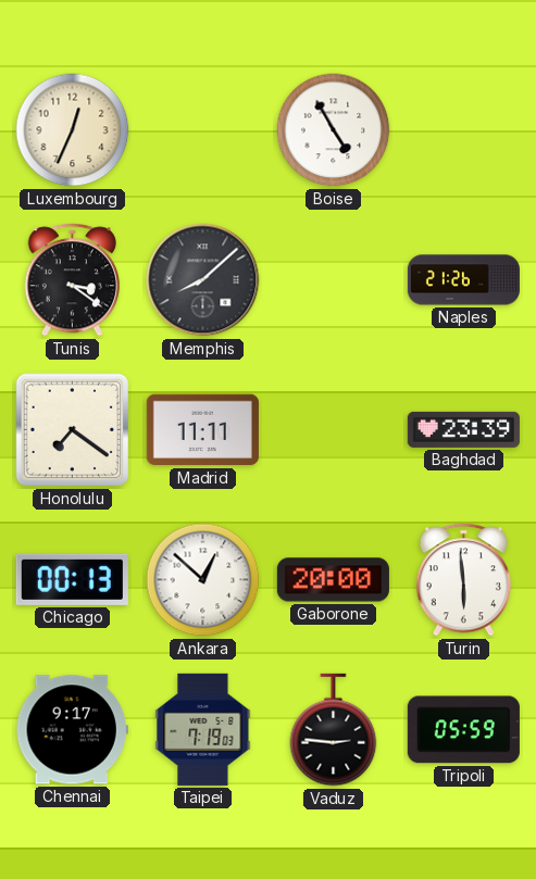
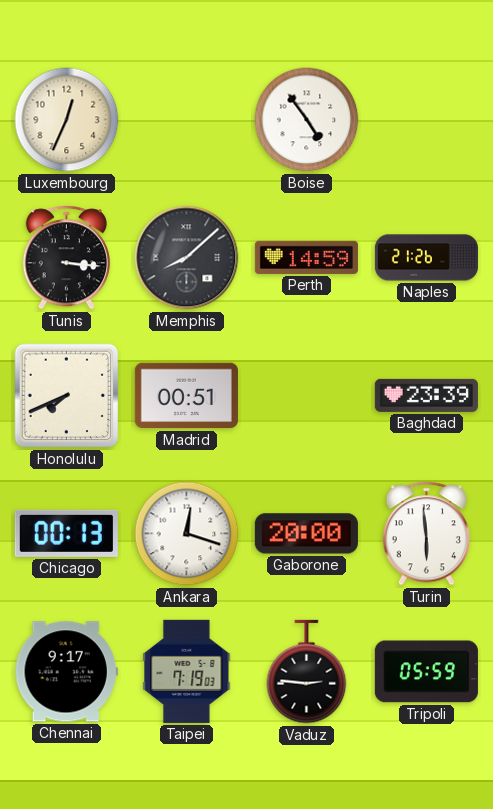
Boise: 4:55 -> 4:54
Tunis: 3:21 -> 3:16
Perth: none -> 14:59
Honolulu: 7:21 -> 7:41
Madrid: 11:11 -> 00:51
Ankara: 12:52 -> 12:18
